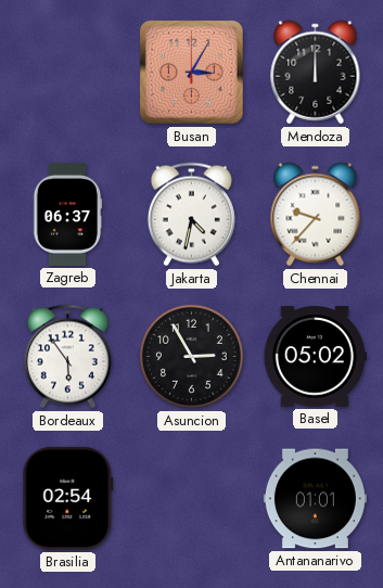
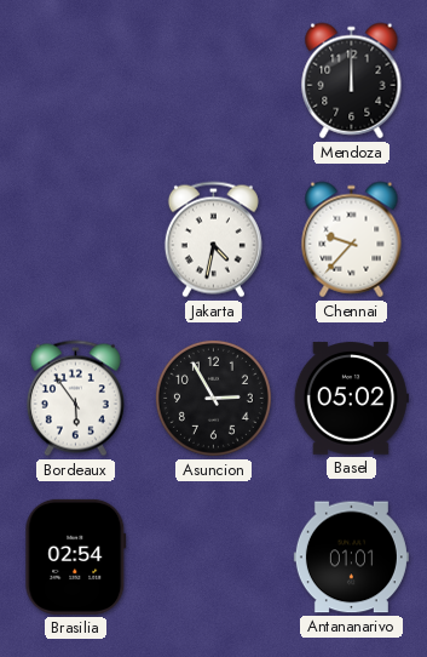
Busan: 3:05 -> none
Zagreb: 06:37 -> none
